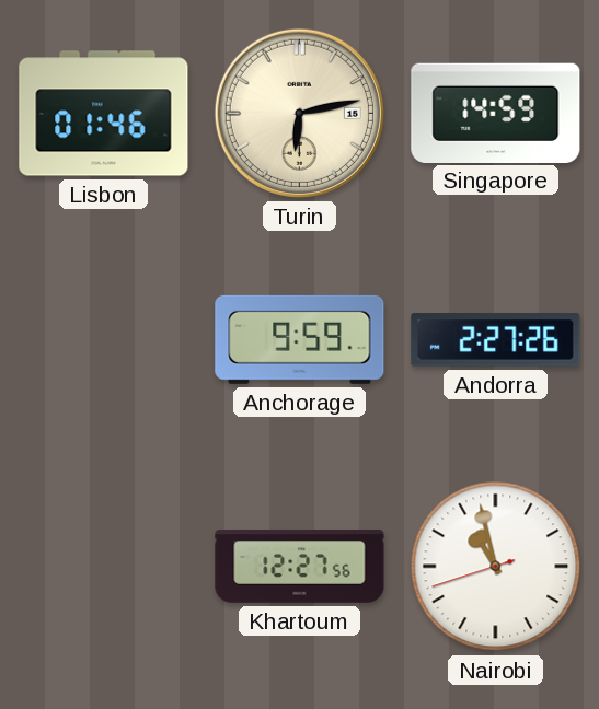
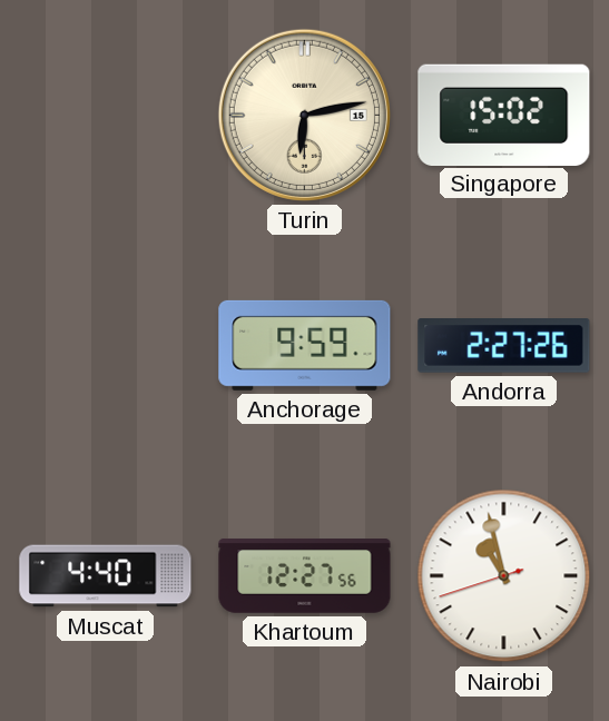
Lisbon: 01:46 -> none
Singapore: 14:59 -> 15:02
Muscat: none -> 4:40
